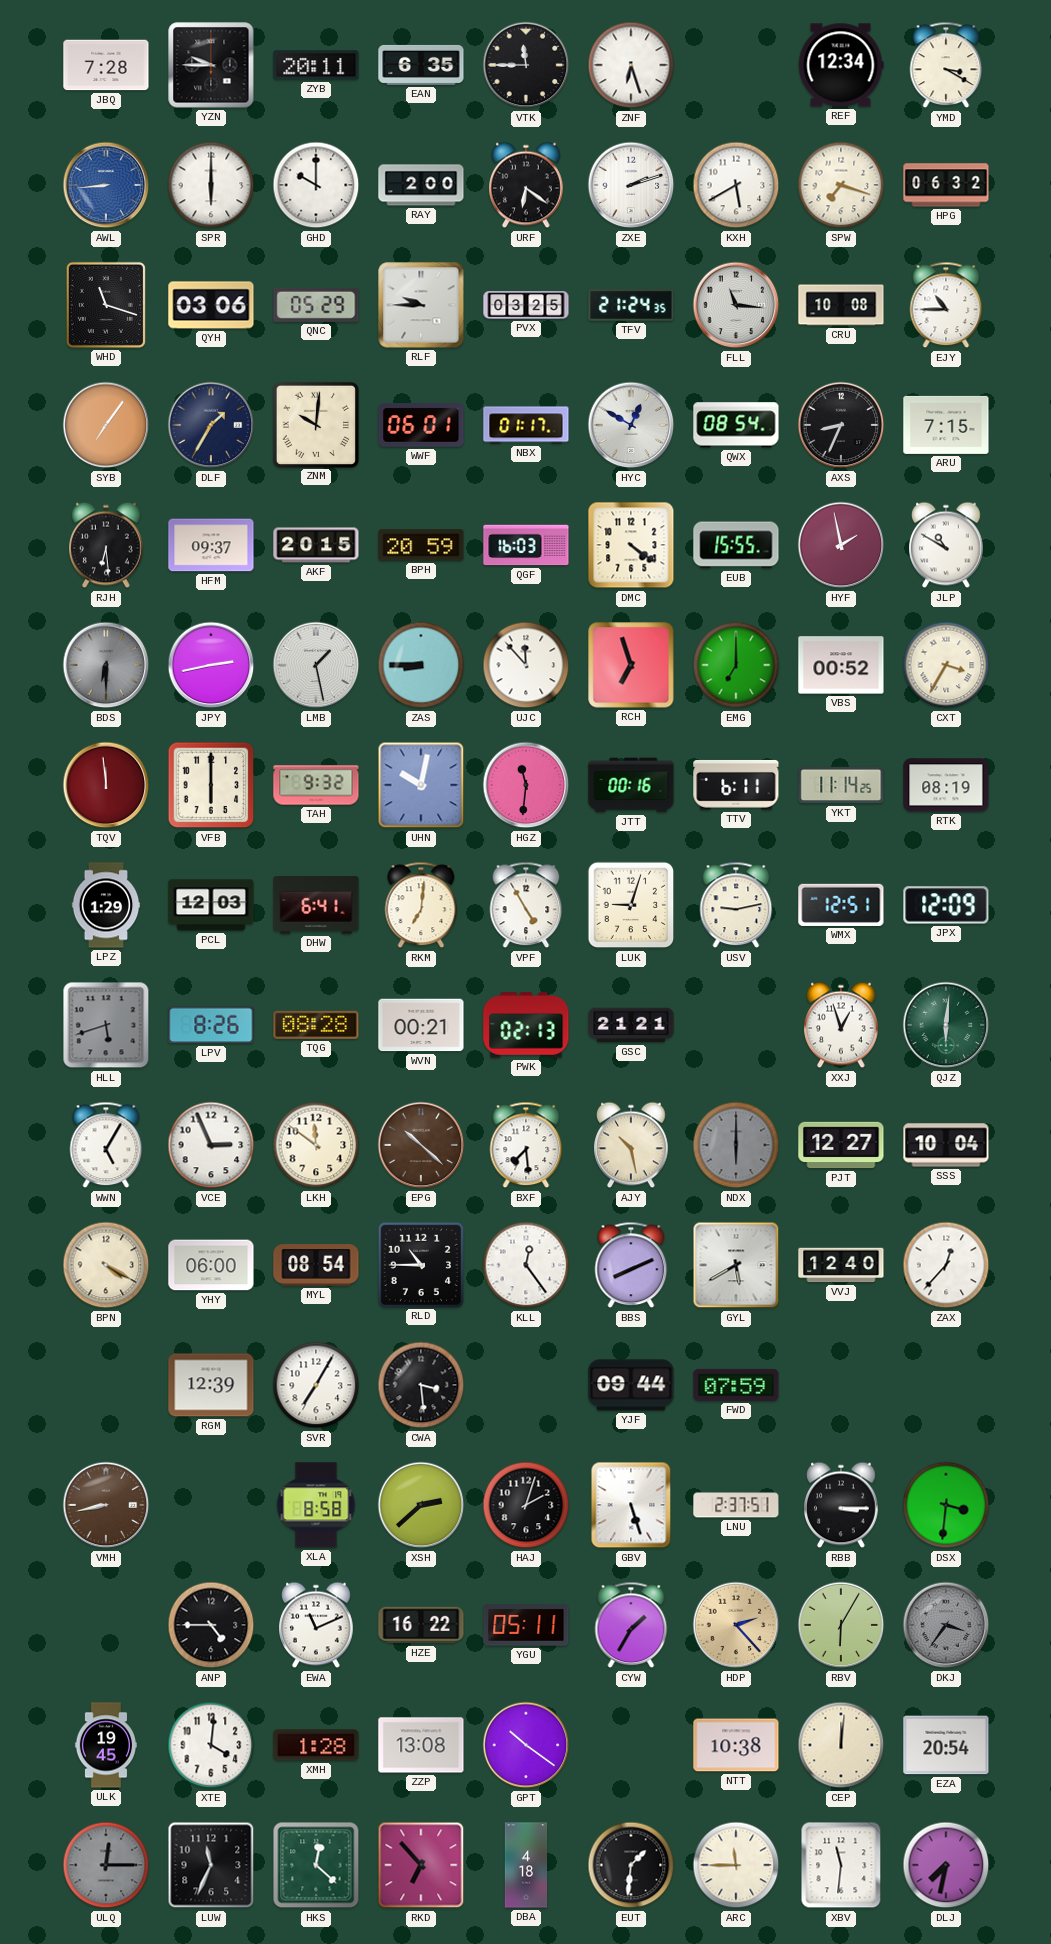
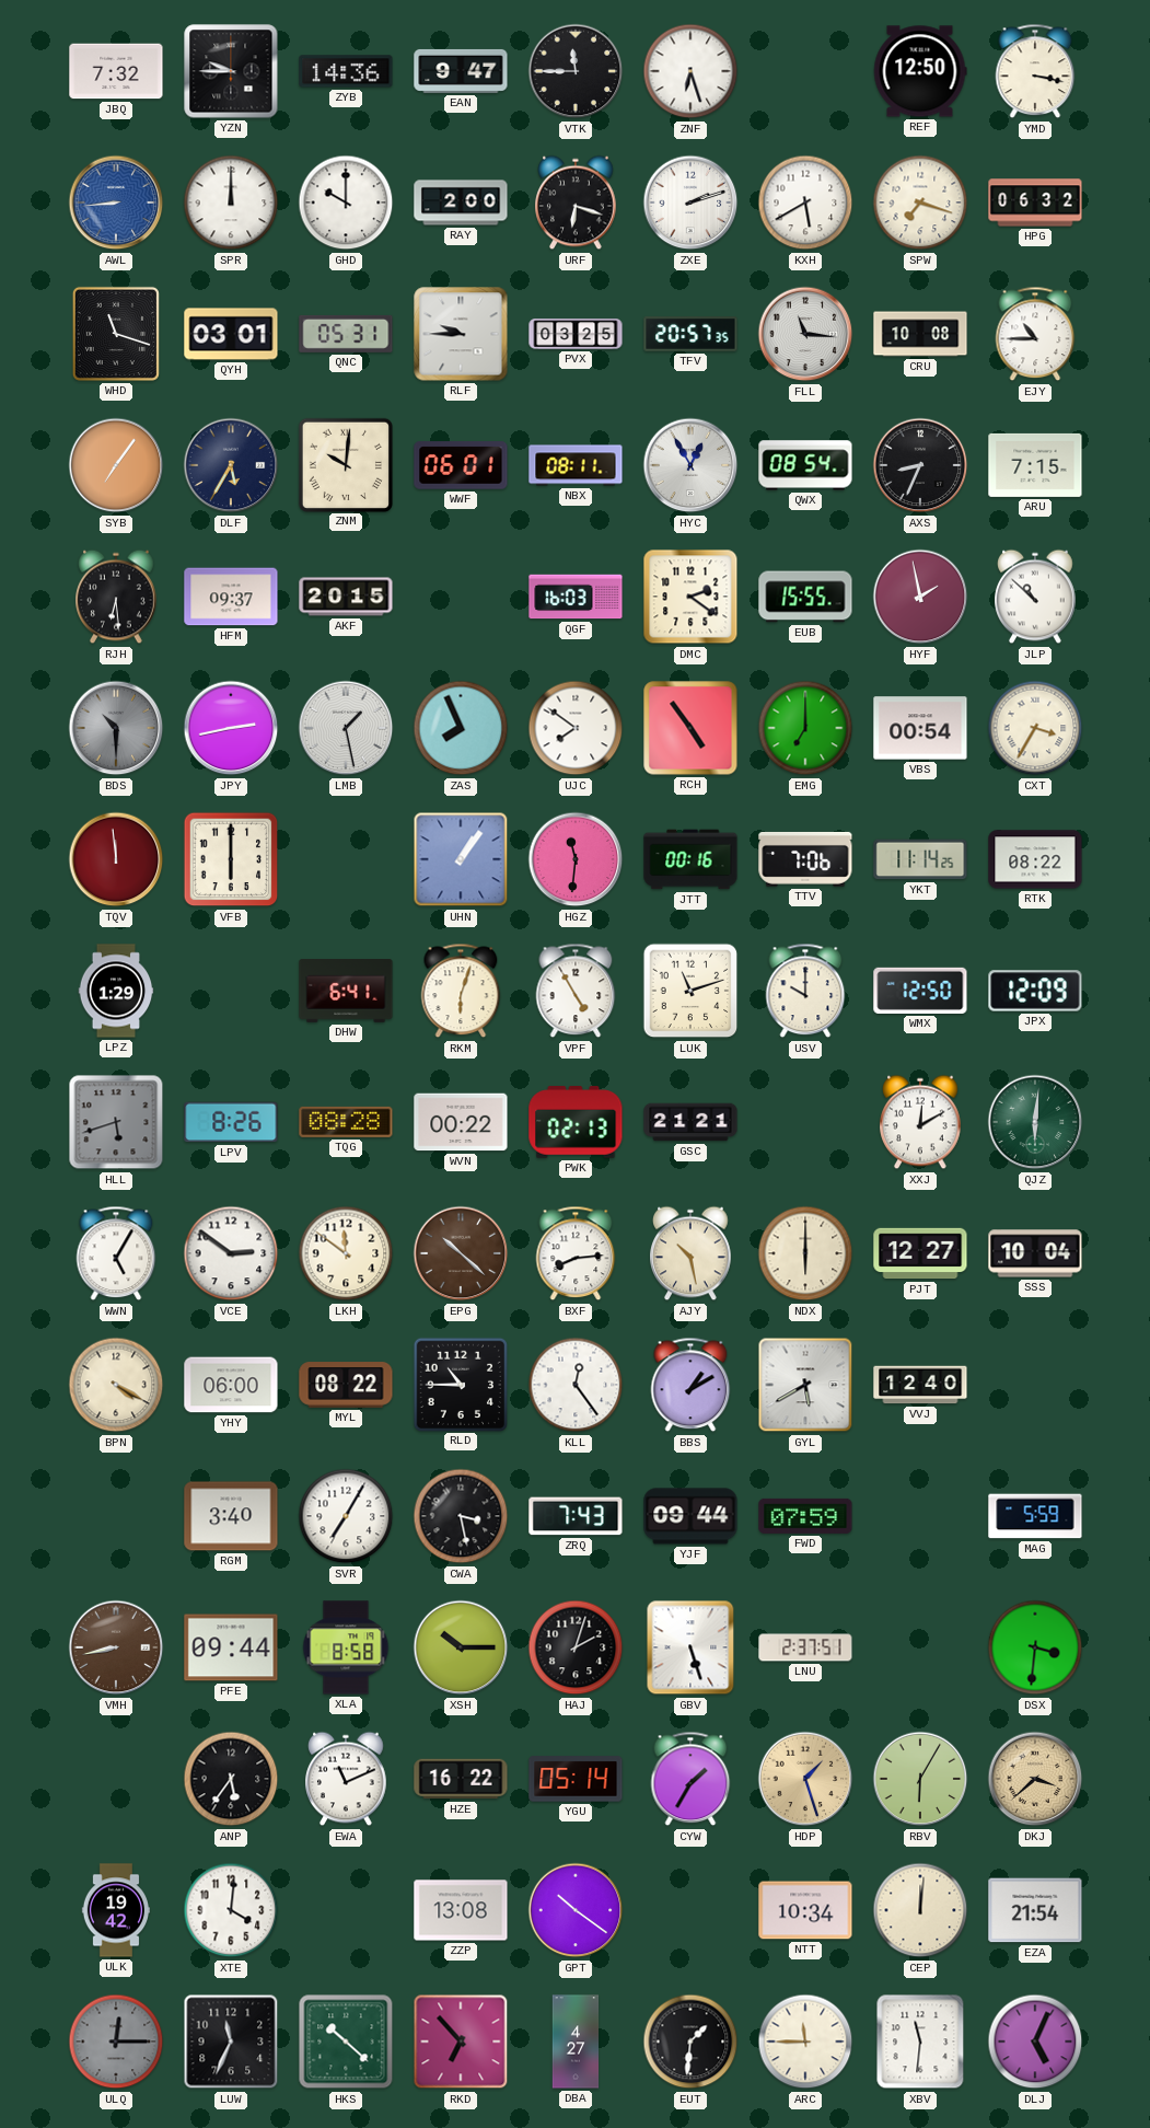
JBQ: 7:28 -> 7:32
ZYB: 20:11 -> 14:36
EAN: 6:35 -> 9:47
REF: 12:34 -> 12:50
YMD: 3:20 -> 3:17
SPR: 6:00 -> 12:00
URF: 6:21 -> 6:18
QYH: 03:06 -> 03:01
QNC: 05:29 -> 05:31
TFV: 21:24 -> 20:57
DLF: 1:35 -> 5:35
NBX: 01:17 -> 08:11
HYC: 12:50 -> 12:55
BPH: 20:59 -> none
DMC: 4:21 -> 2:21
JLP: 10:50 -> 10:52
BDS: 6:30 -> 10:30
ZAS: 8:45 -> 7:56
UJC: 11:53 -> 7:51
RCH: 6:57 -> 4:54
VBS: 00:52 -> 00:54
TAH: 9:32 -> none
UHN: 10:02 -> 1:06
TTV: 6:11 -> 7:06
RTK: 08:19 -> 08:22
PCL: 12:03 -> none
RKM: 7:01 -> 6:03
LUK: 9:03 -> 11:12
USV: 9:13 -> 10:00
WMX: 12:51 -> 12:50
WVN: 00:21 -> 00:22
XXJ: 12:57 -> 12:10
VCE: 2:56 -> 2:51
BXF: 7:29 -> 8:14
NDX dial: grey -> cream
MYL: 08:54 -> 08:22
BBS: 8:11 -> 1:10
ZAX: 12:37 -> none
RGM: 12:39 -> 3:40
CWA: 3:29 -> 3:28
ZRQ: none -> 7:43
MAG: none -> 5:59
PFE: none -> 09:44
XSH: 2:38 -> 10:15
RBB: 3:15 -> none
ANP: 4:45 -> 5:36
YGU: 05:11 -> 05:14
HDP: 2:23 -> 1:27
DKJ: 3:36 -> 3:38
DKJ dial: grey -> champagne
ULK: 19:45 -> 19:42
XMH: 1:28 -> none
NTT: 10:38 -> 10:34
EZA: 20:54 -> 21:54
HKS: 12:22 -> 10:22
DBA: 4:18 -> 4:27
DLJ: 7:32 -> 5:04
